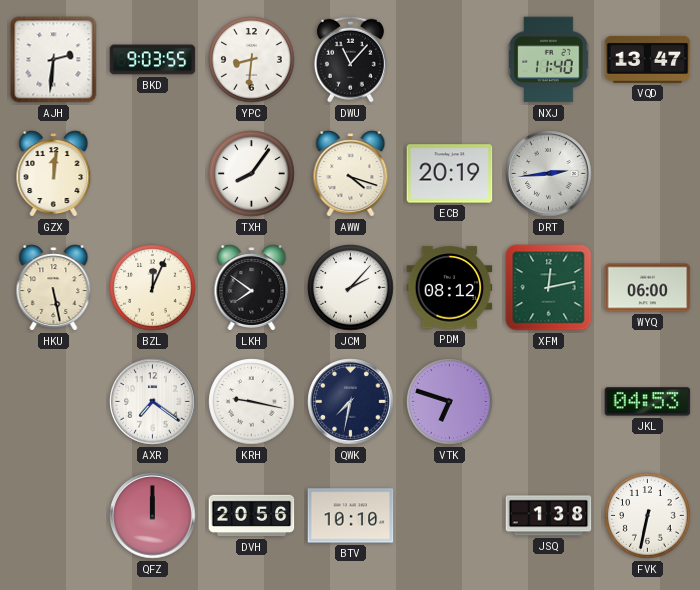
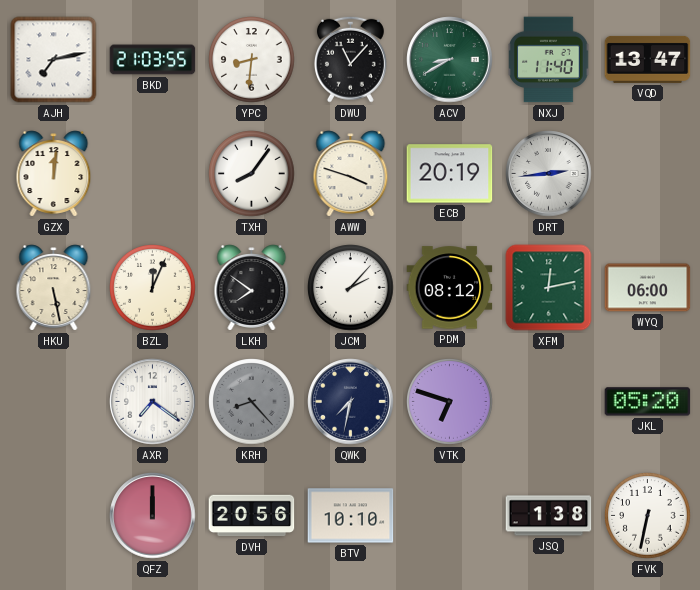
AJH: 2:31 -> 7:13
BKD: 9:03 -> 21:03
ACV: none -> 8:40
AWW: 4:18 -> 3:48
KRH: 9:17 -> 8:23
KRH dial: white -> grey
JKL: 04:53 -> 05:20
